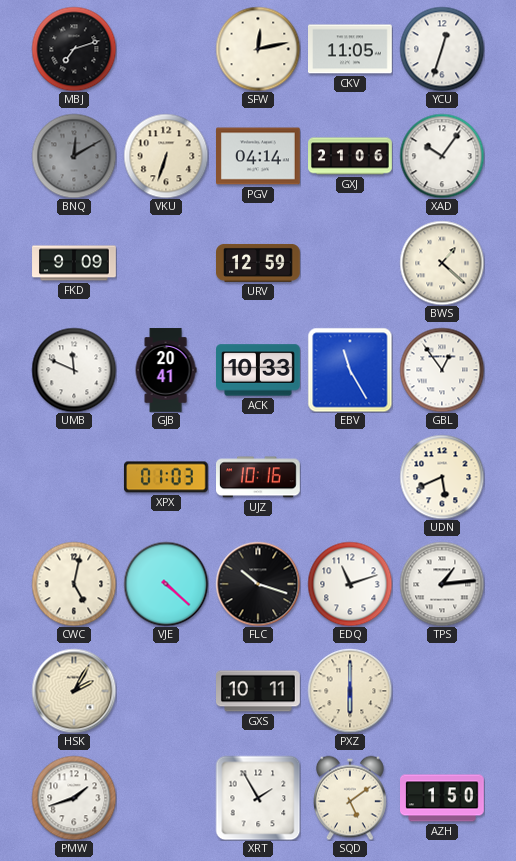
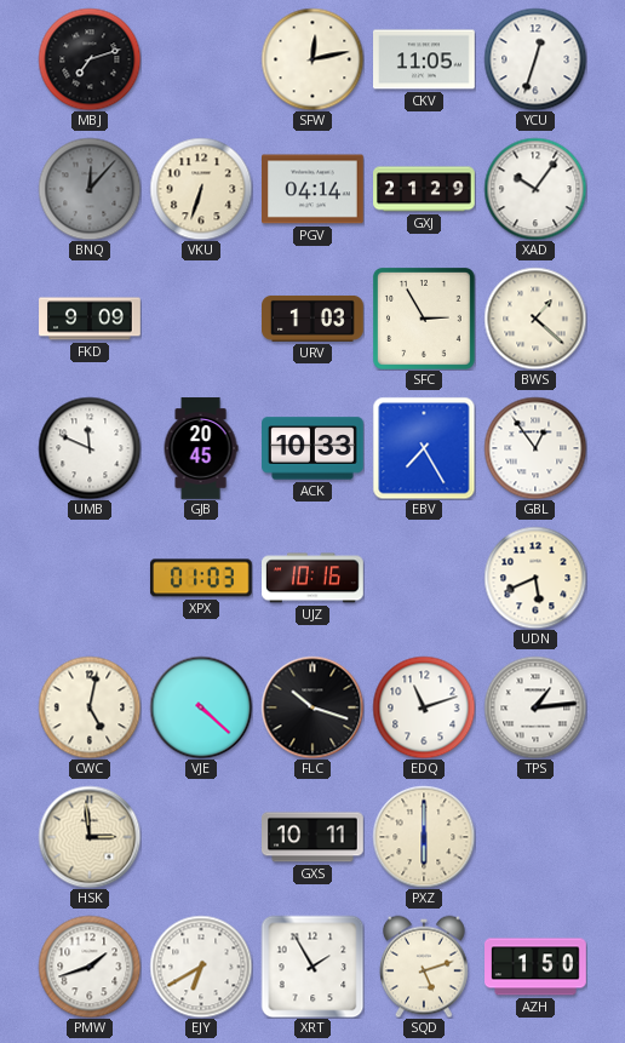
BNQ: 12:10 -> 12:07
GXJ: 21:06 -> 21:29
URV: 12:59 -> 1:03
SFC: none -> 2:55
GJB: 20:41 -> 20:45
EBV: 11:25 -> 7:25
HSK: 2:05 -> 2:59
EJY: none -> 6:40
SQD: 5:09 -> 5:12
